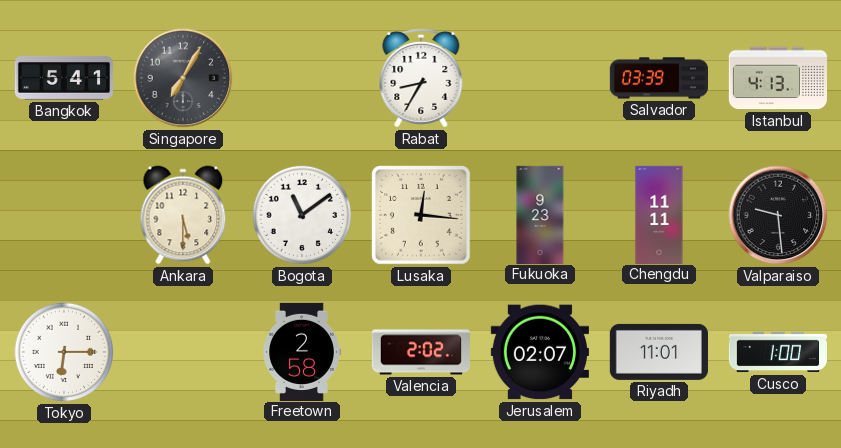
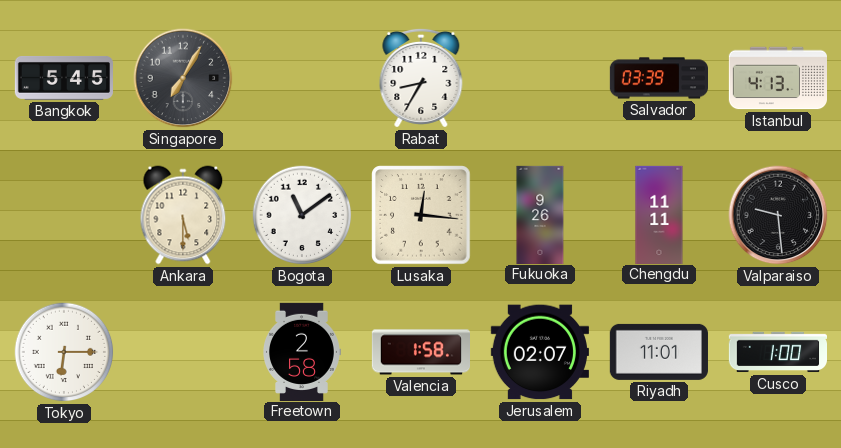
Bangkok: 5:41 -> 5:45
Fukuoka: 9:23 -> 9:26
Valencia: 2:02 -> 1:58
